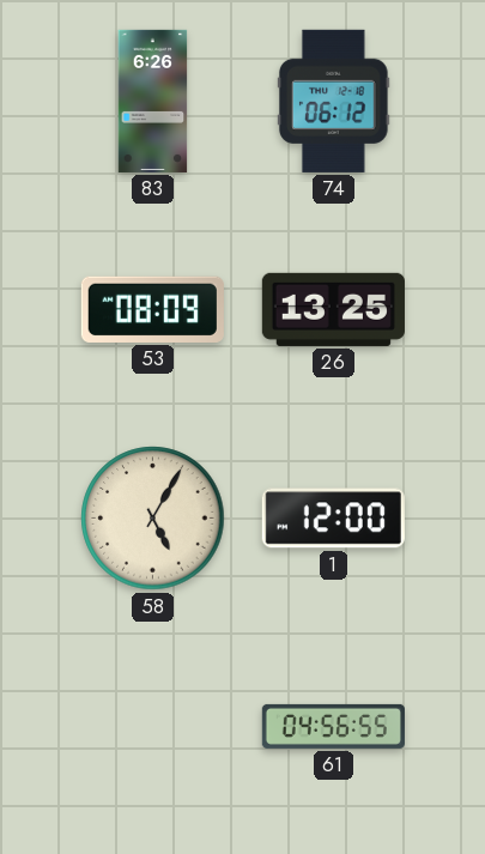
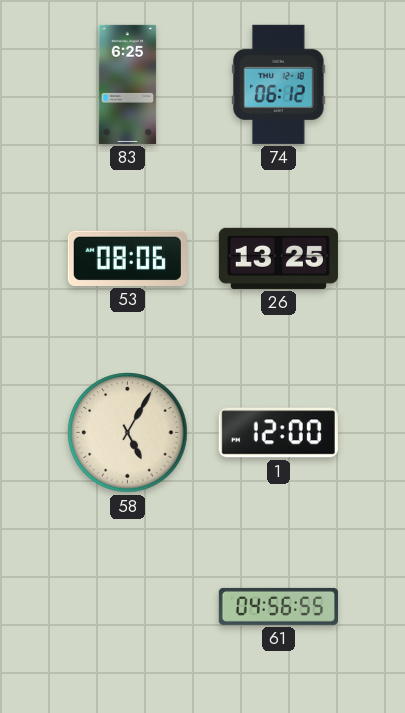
83: 6:26 -> 6:25
53: 08:09 -> 08:06
